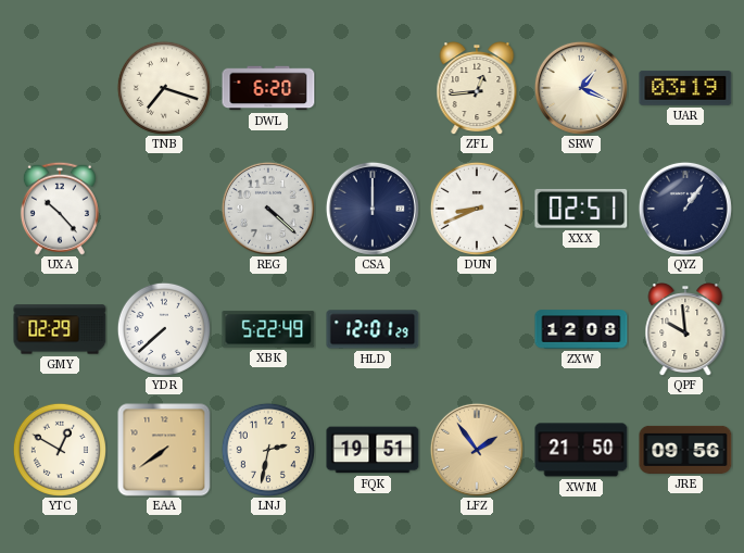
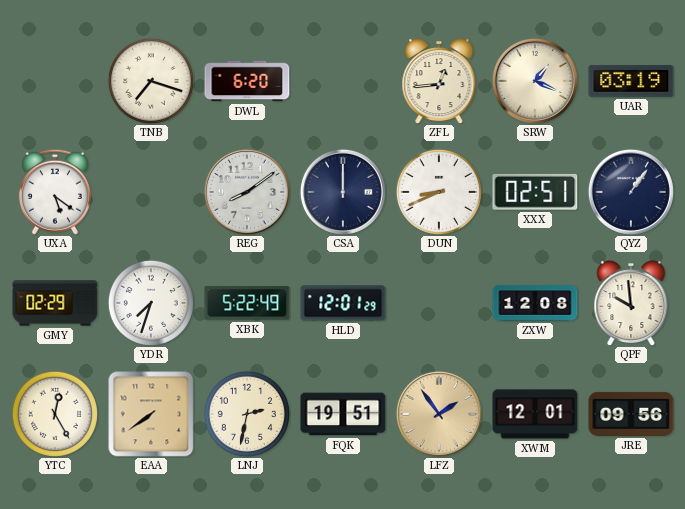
UXA: 10:23 -> 5:21
REG: 4:22 -> 8:09
YDR: 7:38 -> 7:33
YTC: 12:50 -> 12:25
XWM: 21:50 -> 12:01
